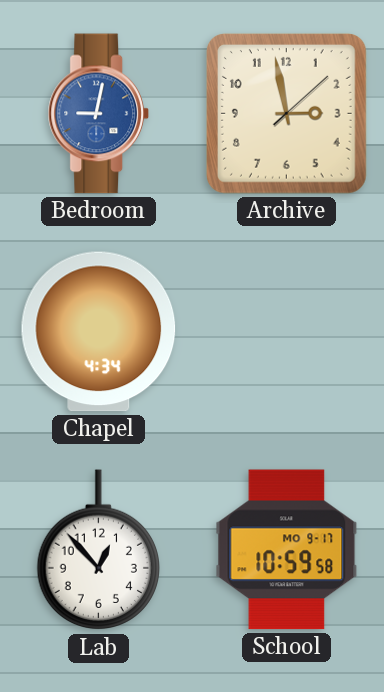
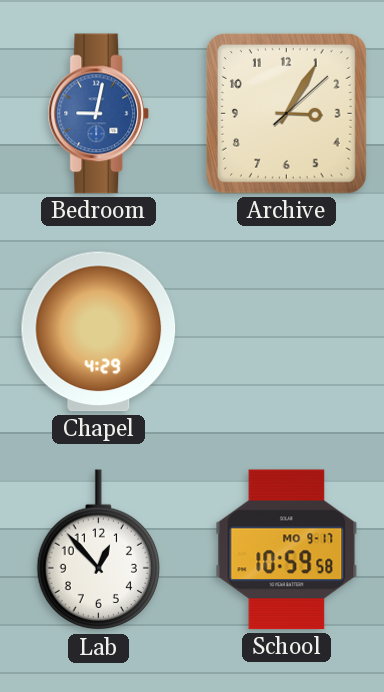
Archive: 2:58 -> 3:05
Chapel: 4:34 -> 4:29
